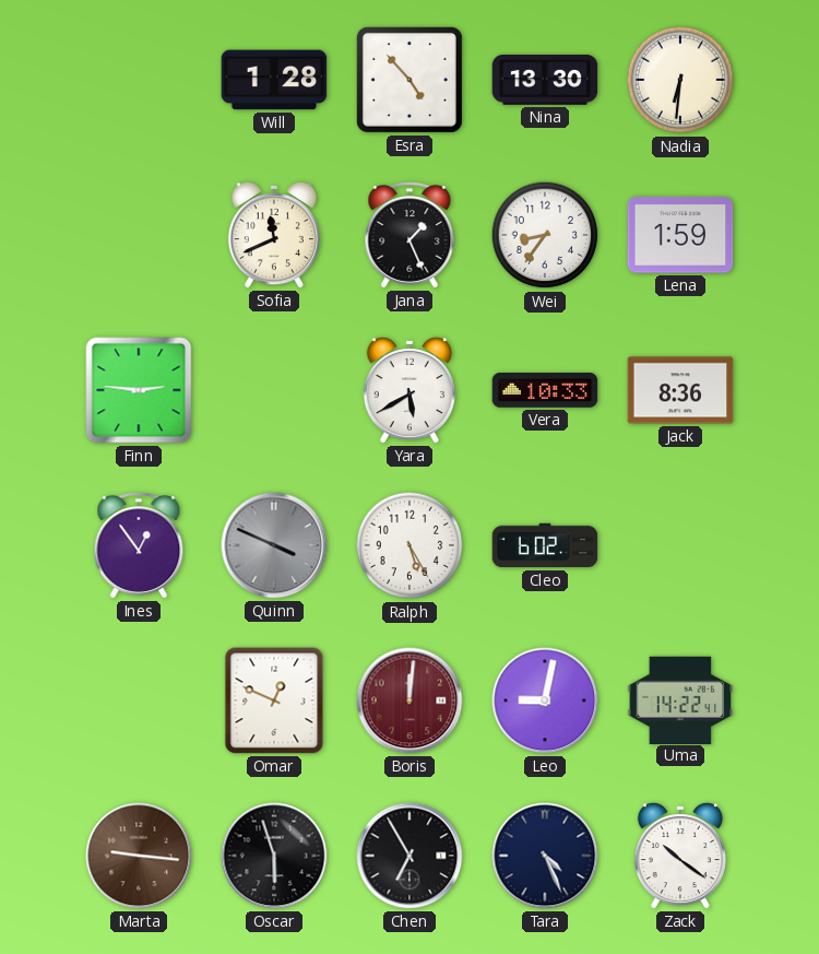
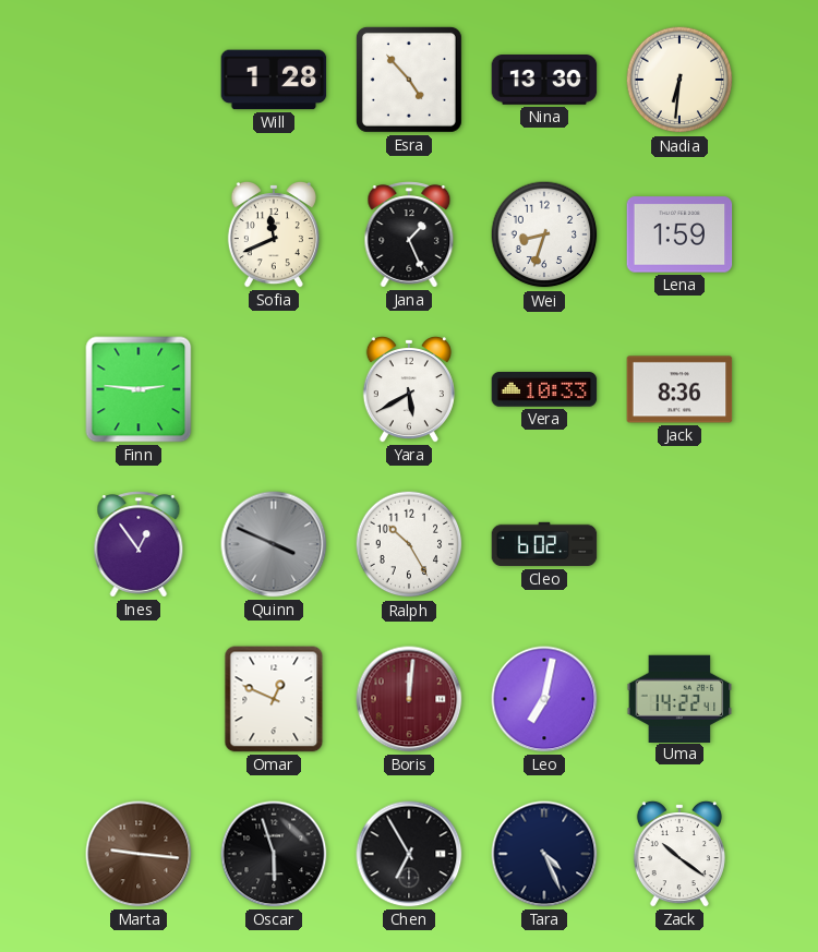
Wei: 8:36 -> 8:33
Ralph: 5:25 -> 10:25
Leo: 9:02 -> 7:02
